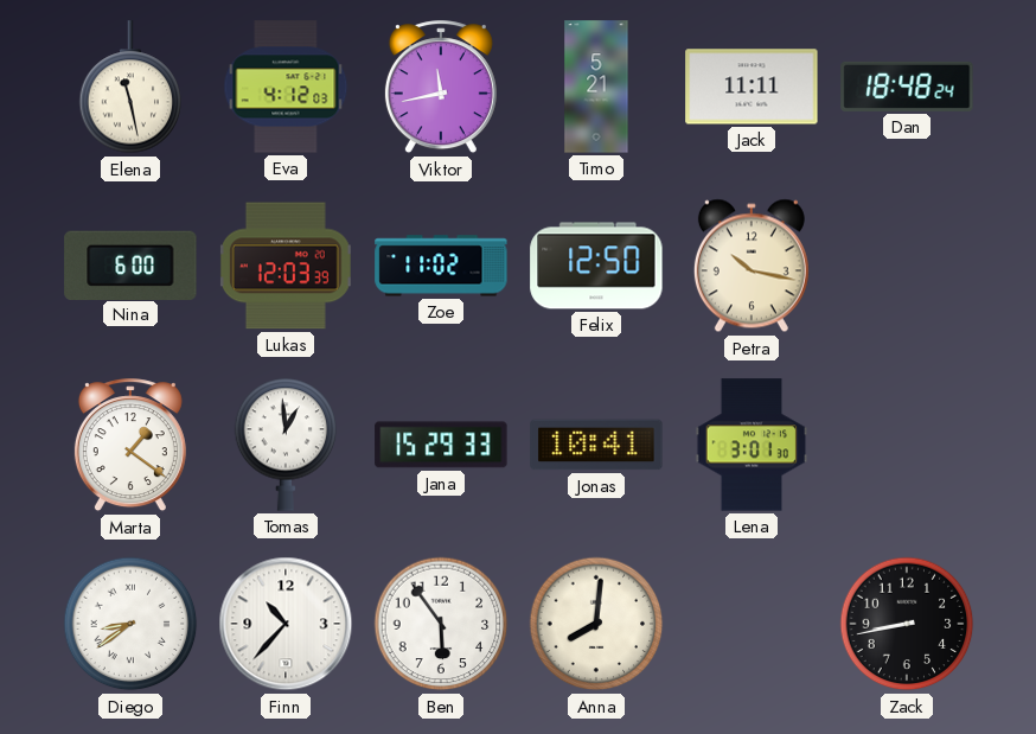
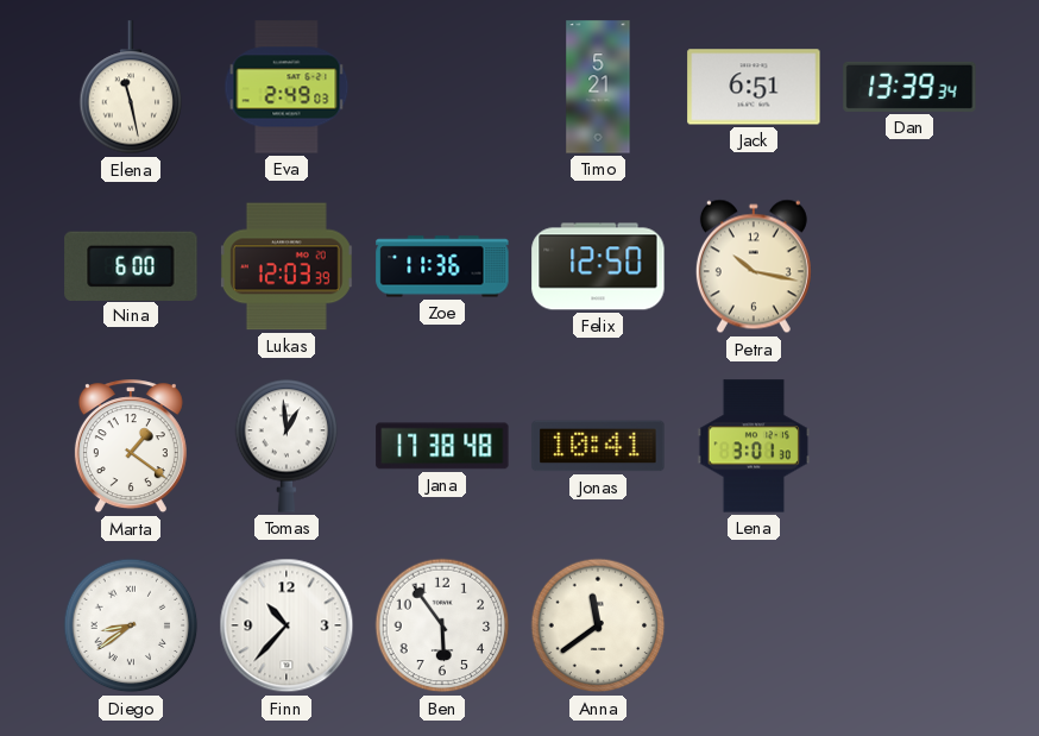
Eva: 4:12 -> 2:49
Viktor: 11:43 -> none
Jack: 11:11 -> 6:51
Dan: 18:48 -> 13:39
Zoe: 11:02 -> 11:36
Jana: 15:29 -> 17:38
Anna: 8:01 -> 11:39
Zack: 8:43 -> none
